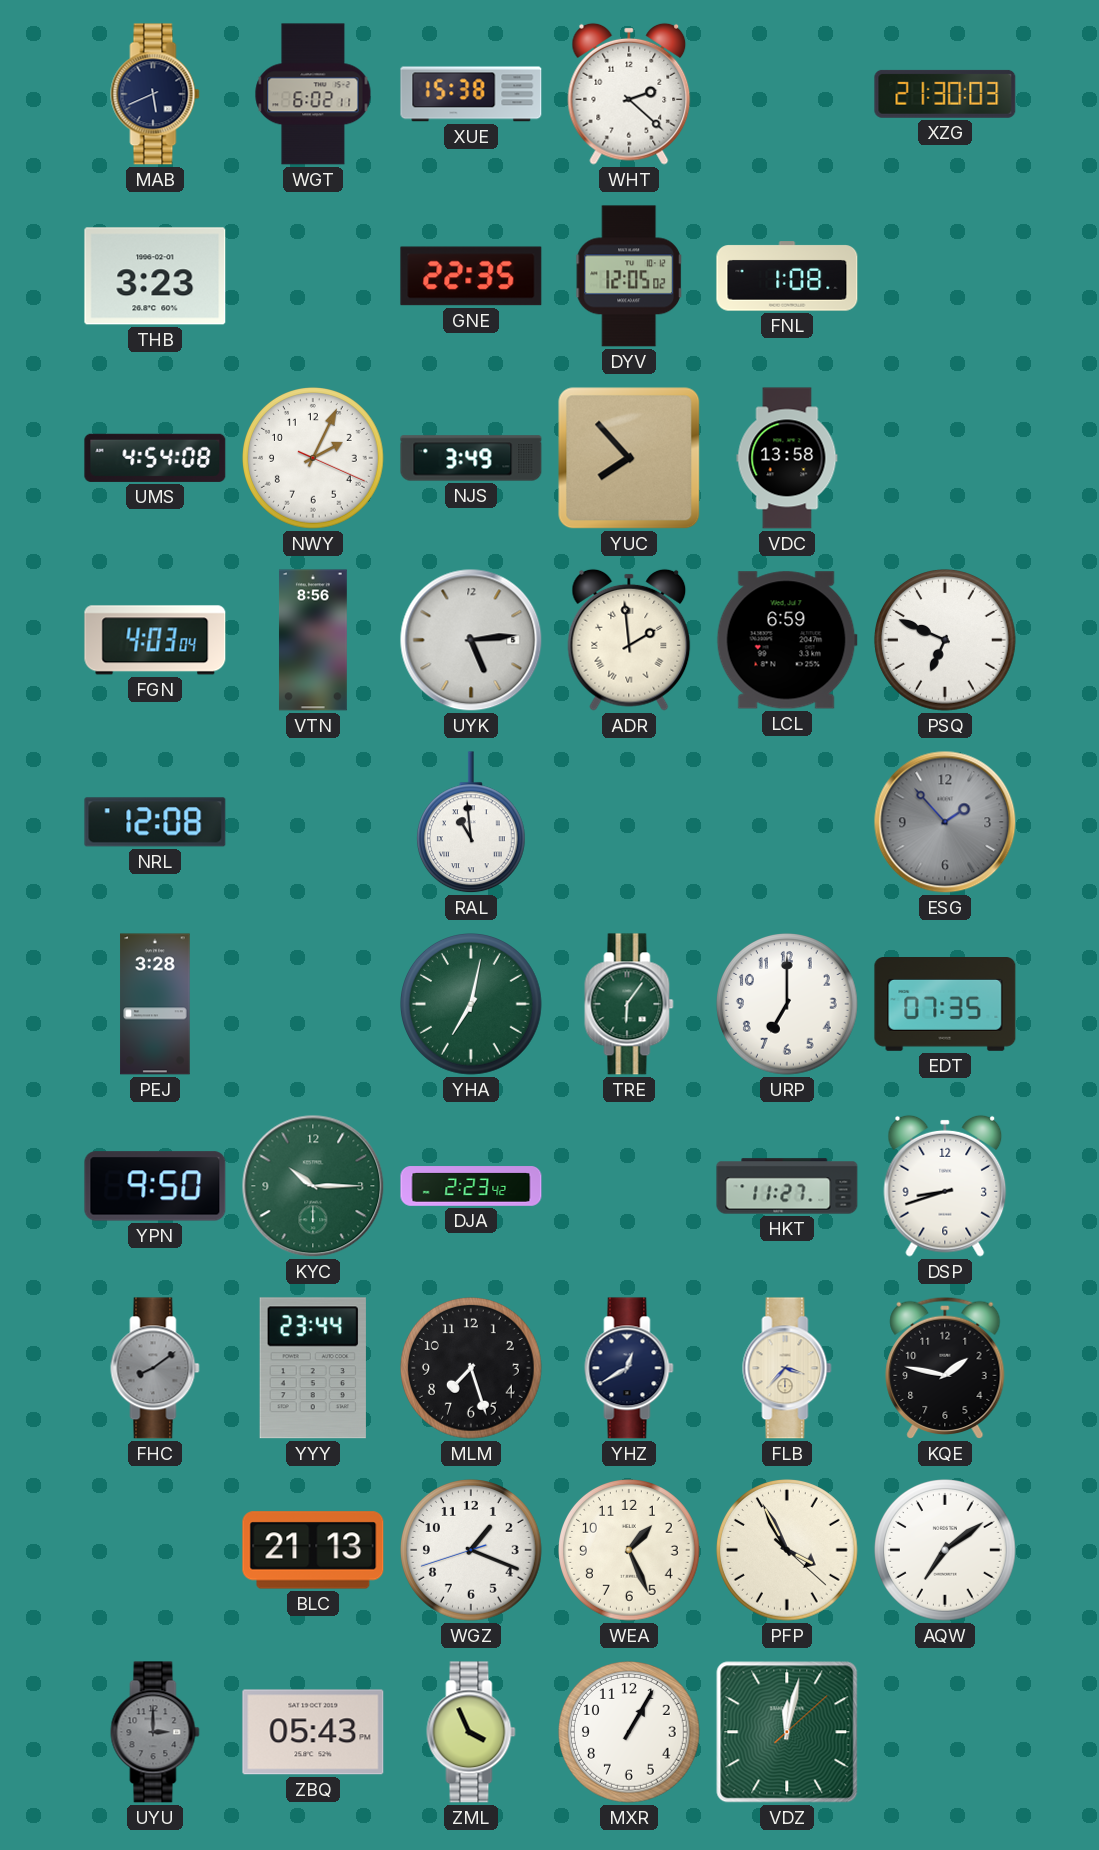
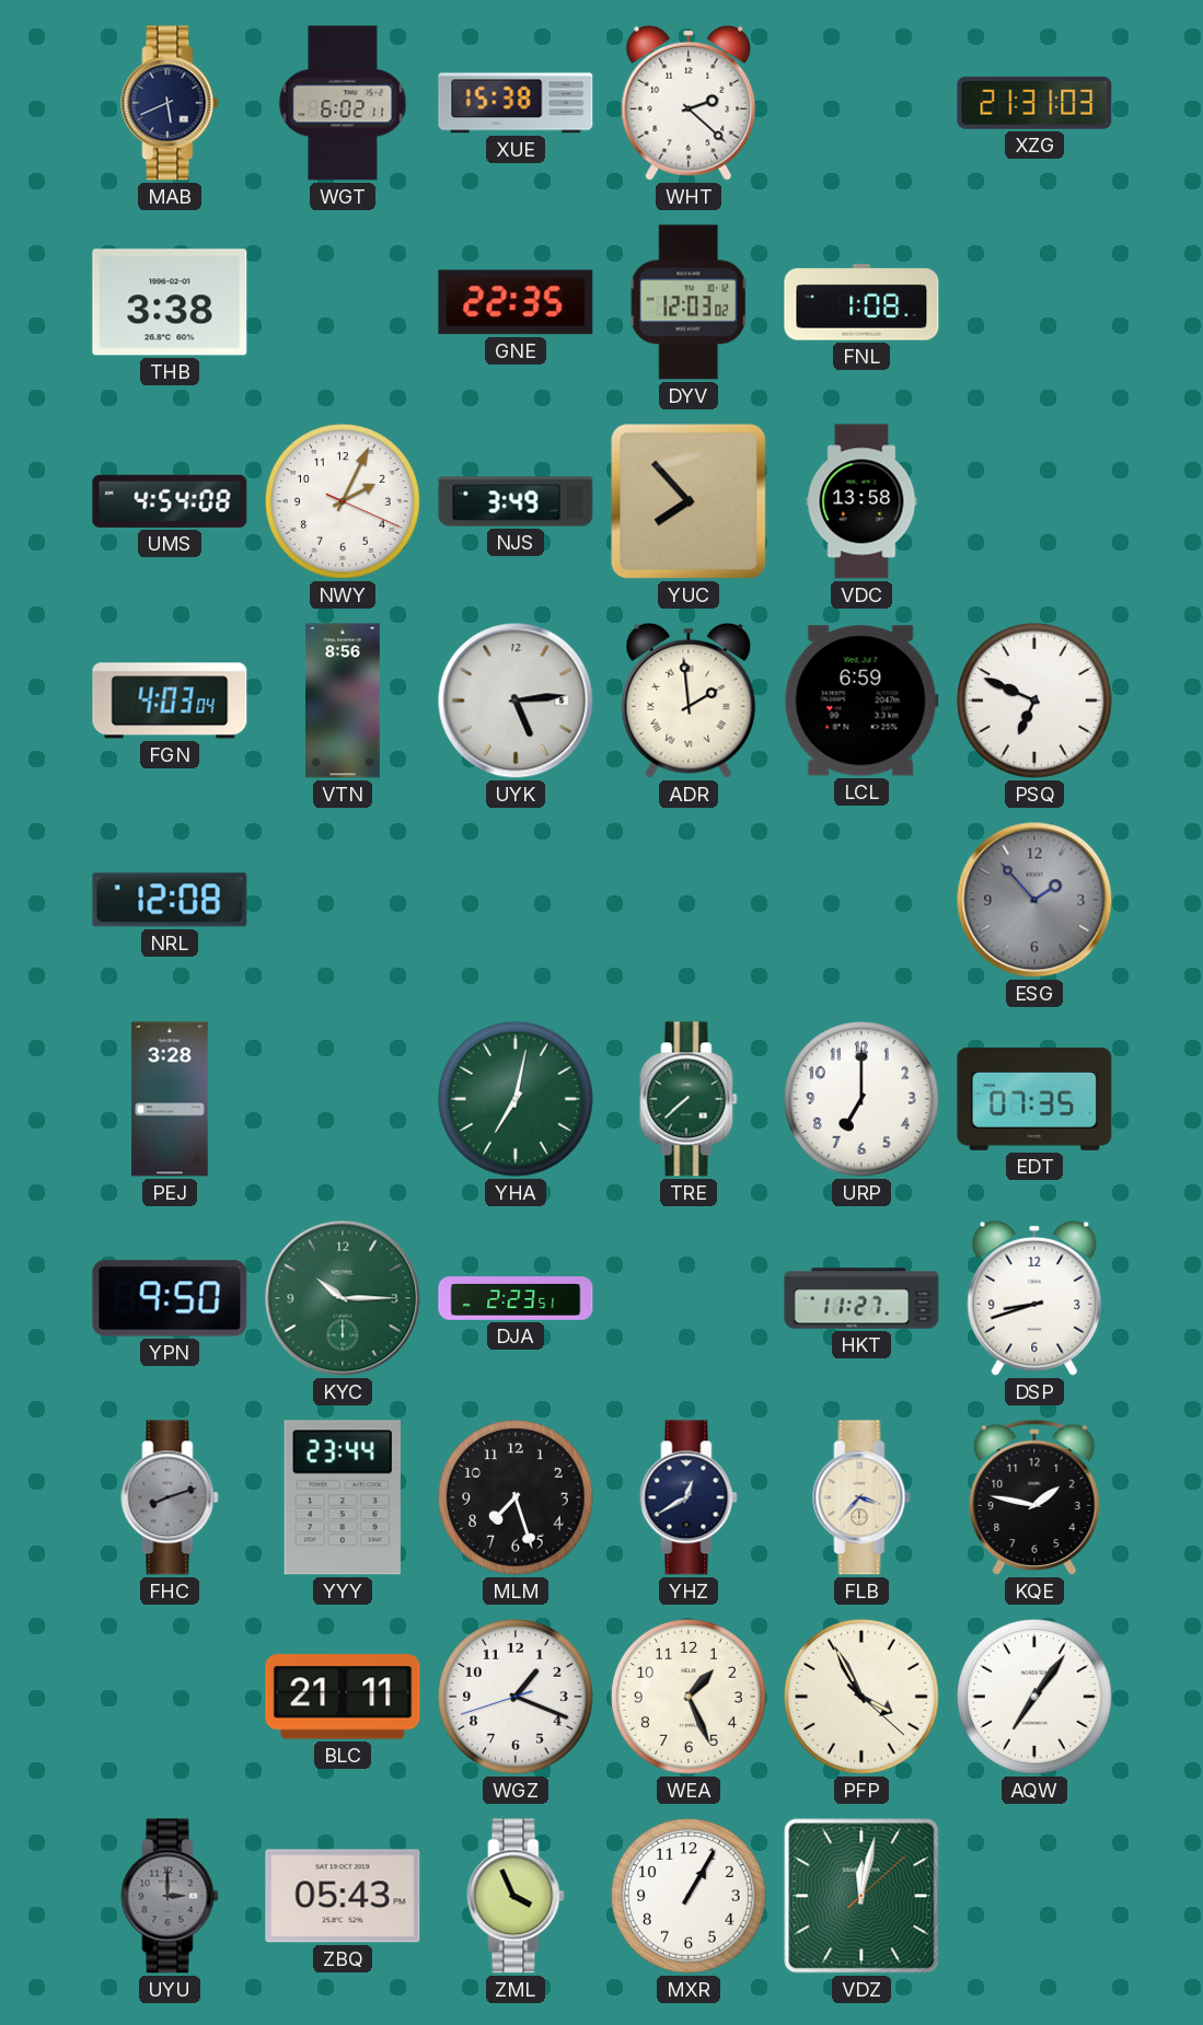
XZG: 21:30 -> 21:31
THB: 3:23 -> 3:38
DYV: 12:05 -> 12:03
RAL: 10:59 -> none
TRE: 6:06 -> 7:38
DJA: 2:23:42 -> 2:23:51
FHC: 8:09 -> 8:12
BLC: 21:13 -> 21:11
AQW: 7:09 -> 7:06
